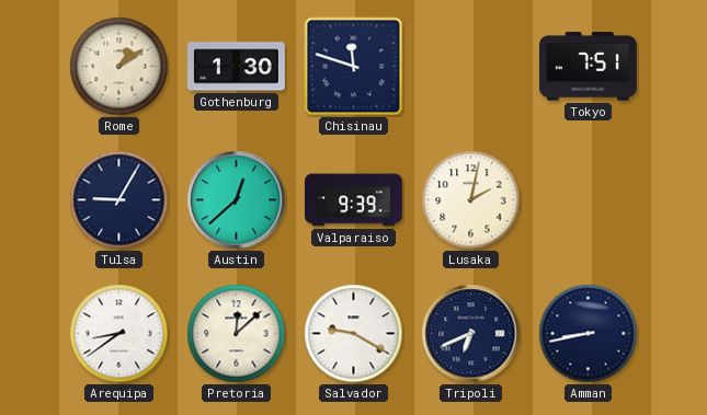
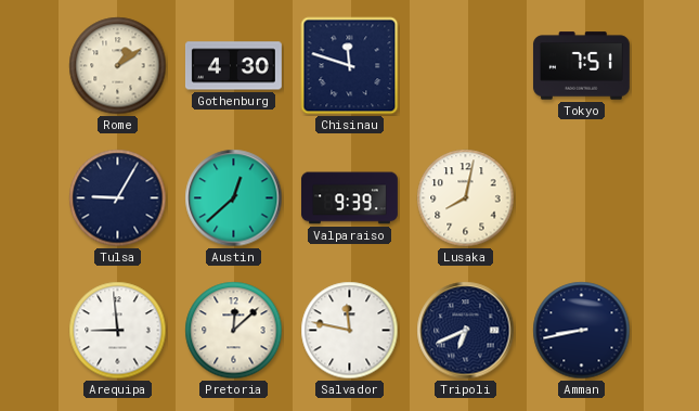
Gothenburg: 1:30 -> 4:30
Lusaka: 2:02 -> 8:02
Arequipa: 8:39 -> 8:59
Salvador: 9:20 -> 11:47
